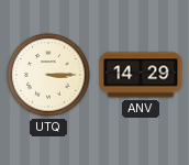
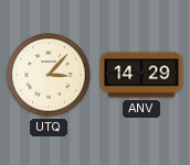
UTQ: 3:15 -> 3:07
